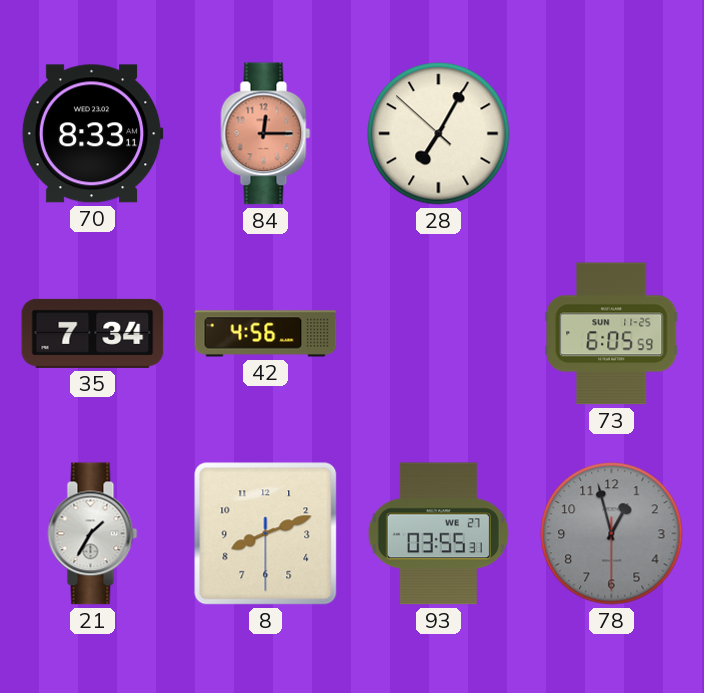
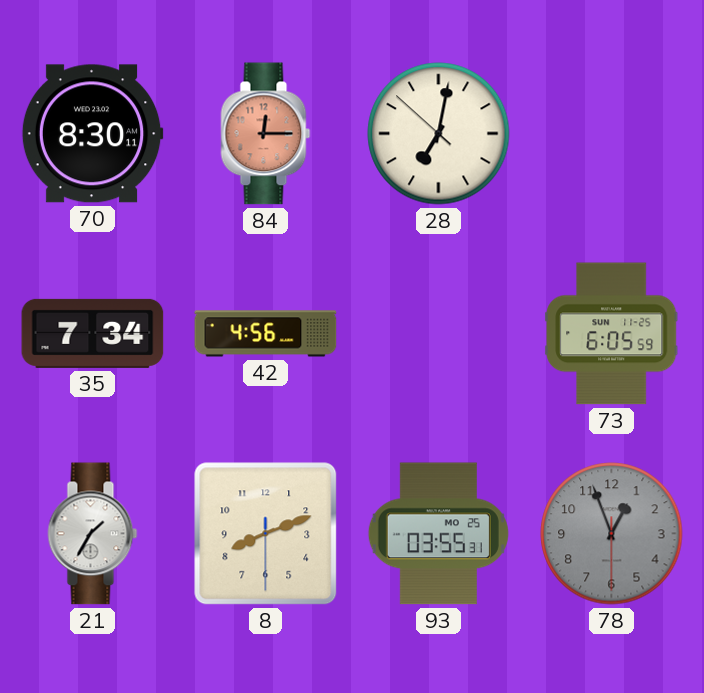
70: 8:33 -> 8:30
28: 7:04 -> 7:01
93 date: WE 27 -> MO 25
78: 12:57 -> 12:56
